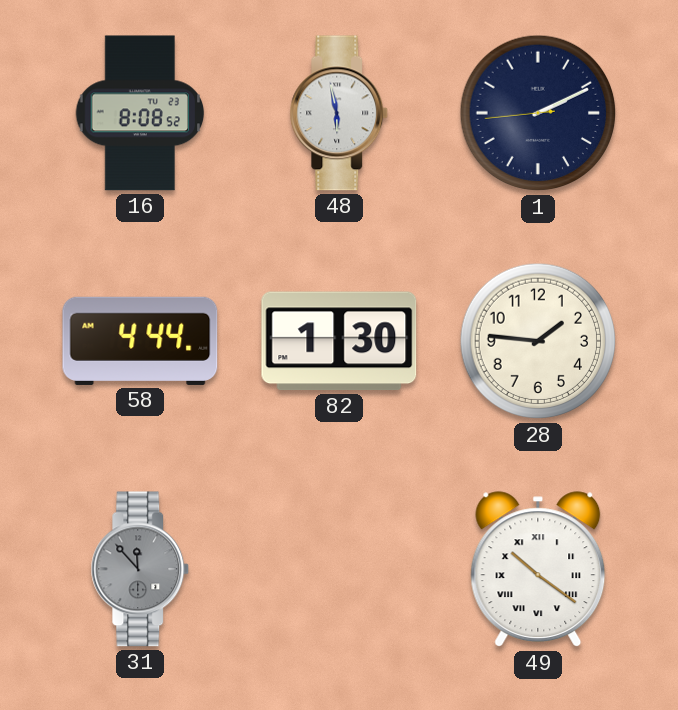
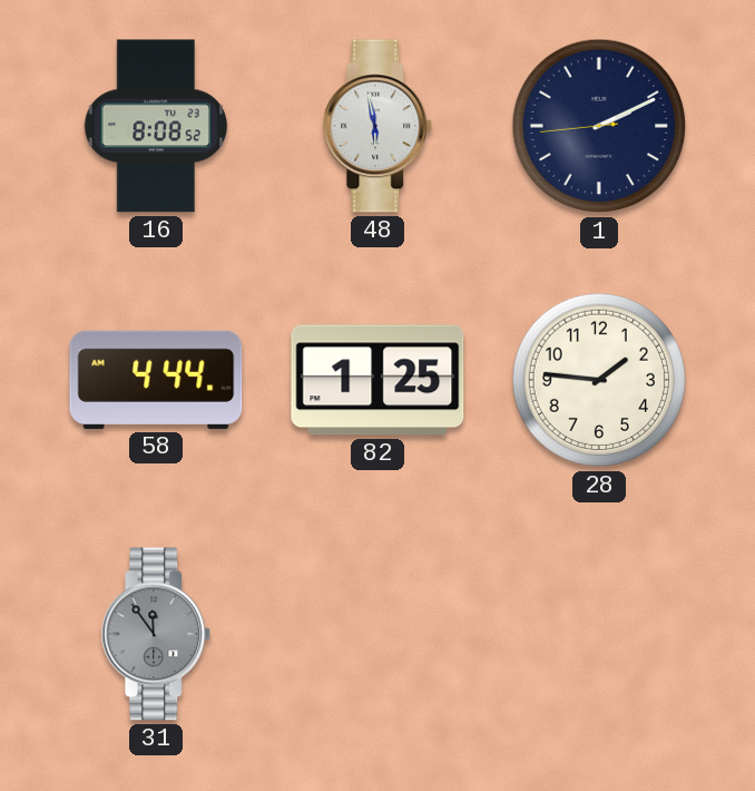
82: 1:30 -> 1:25
31: 11:53 -> 11:54
49: 10:21 -> none
